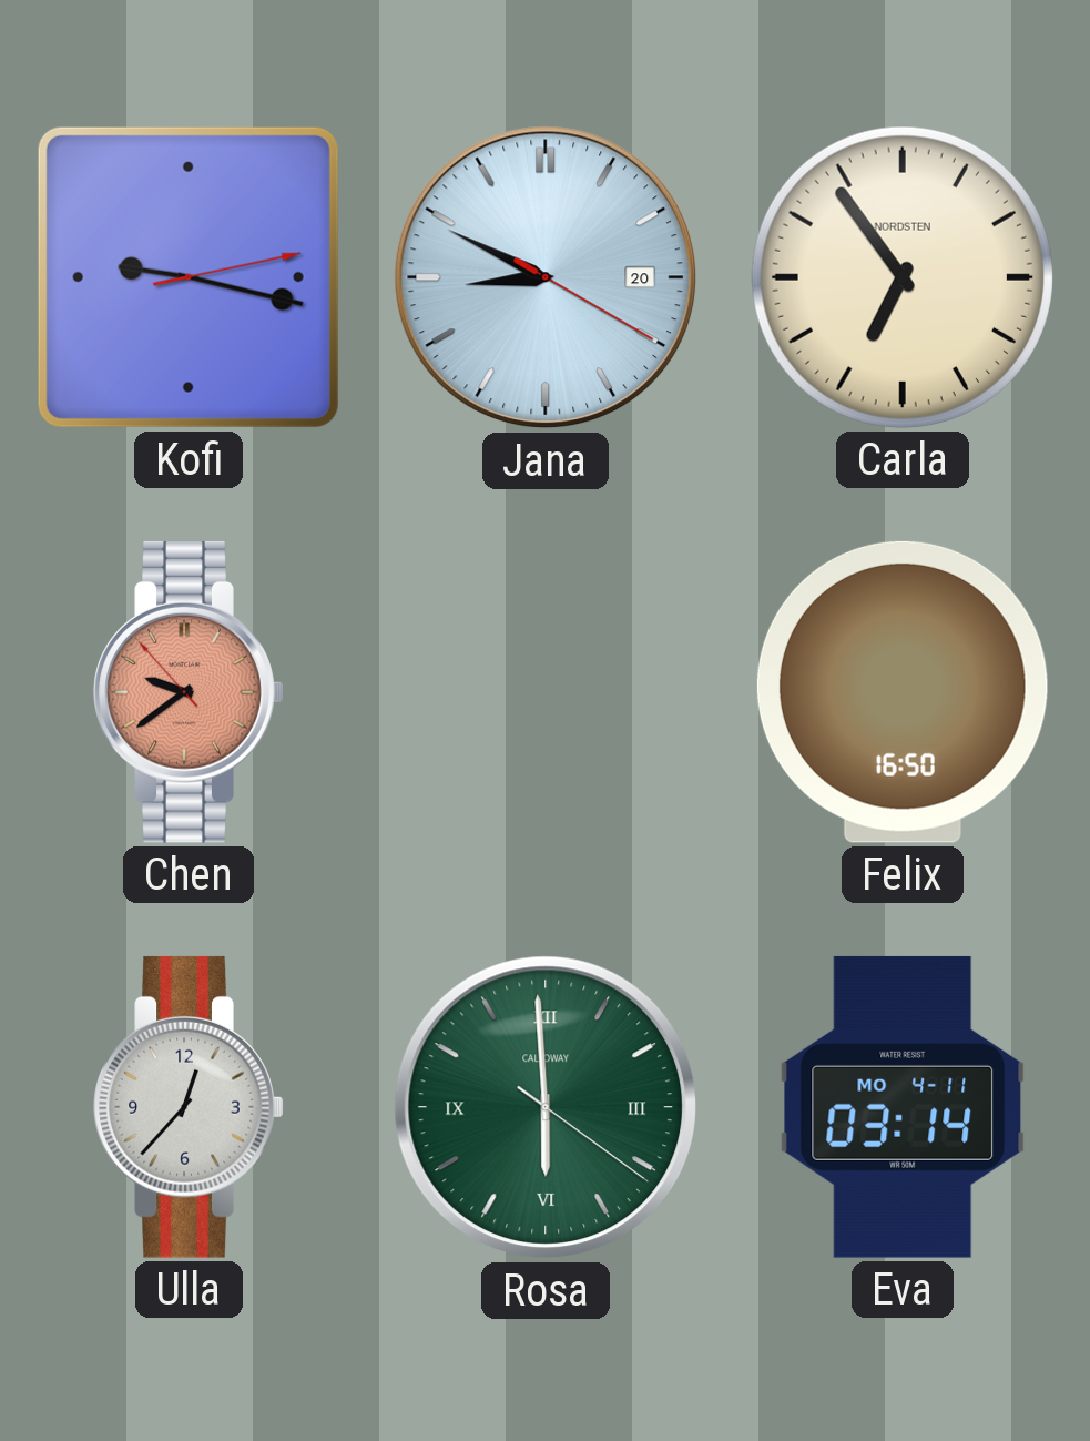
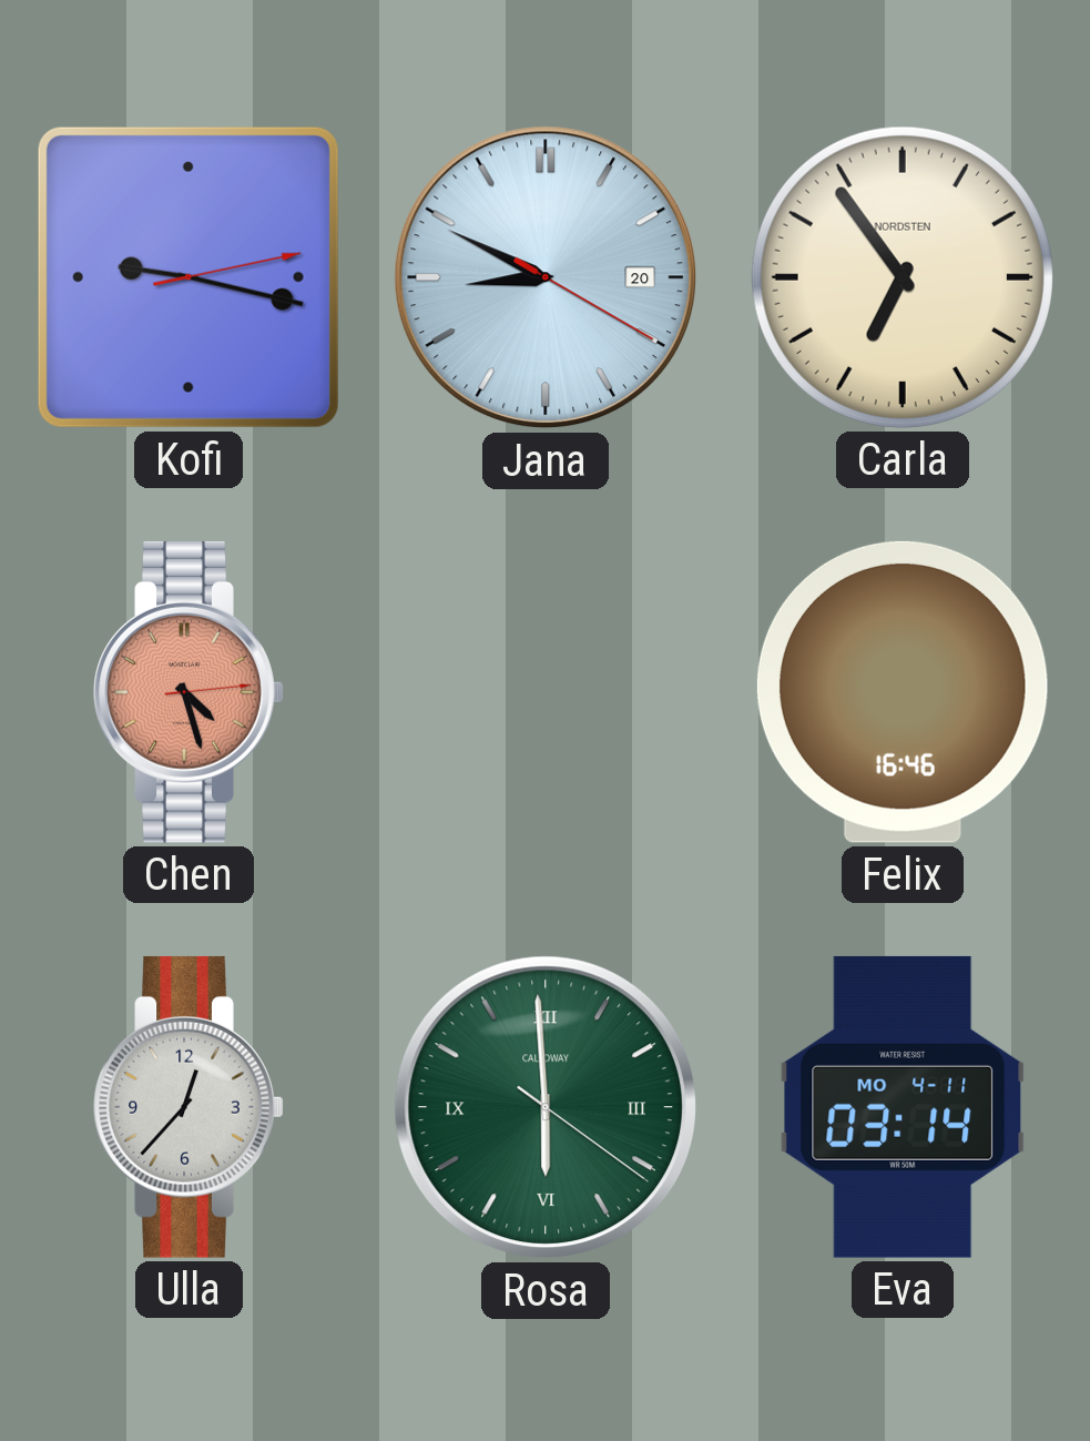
Chen: 9:38 -> 4:27
Felix: 16:50 -> 16:46
